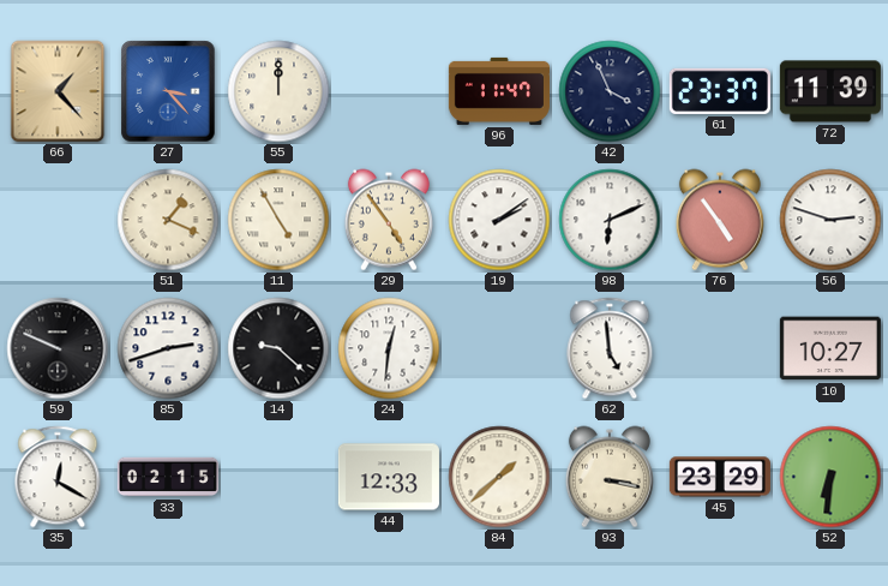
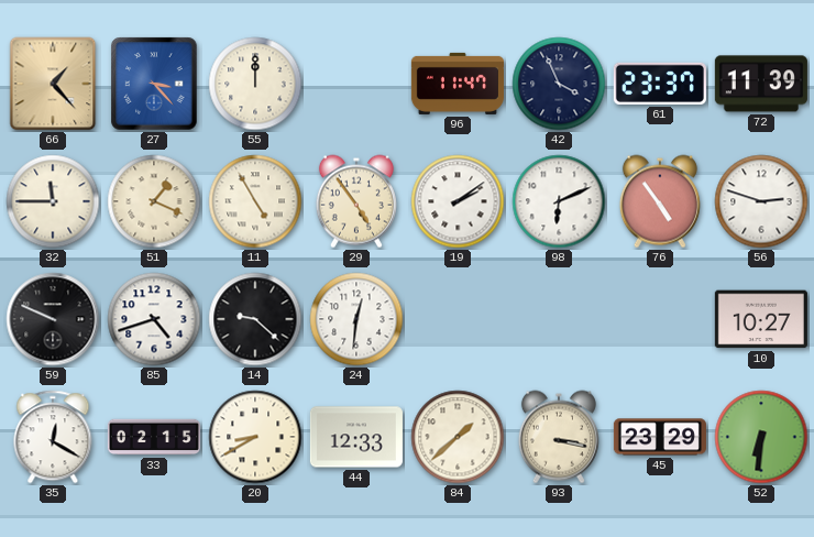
32: none -> 11:45
85: 2:42 -> 4:42
62: 4:59 -> none
20: none -> 8:40
